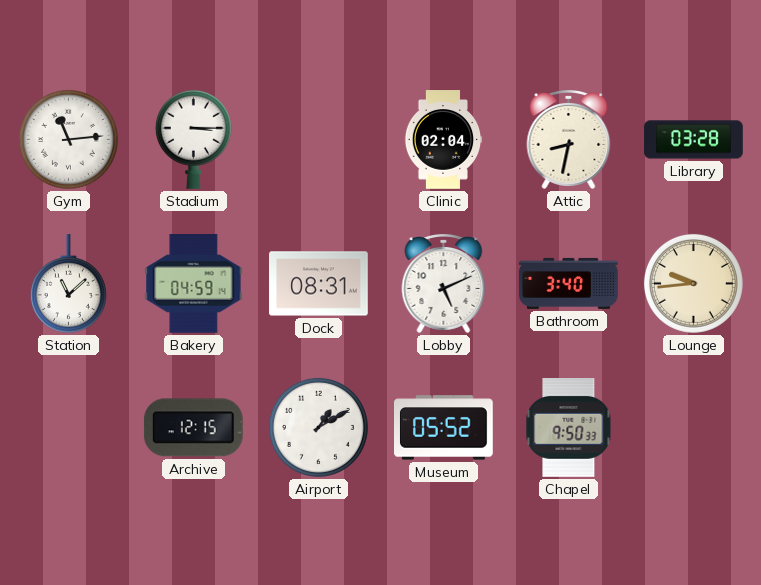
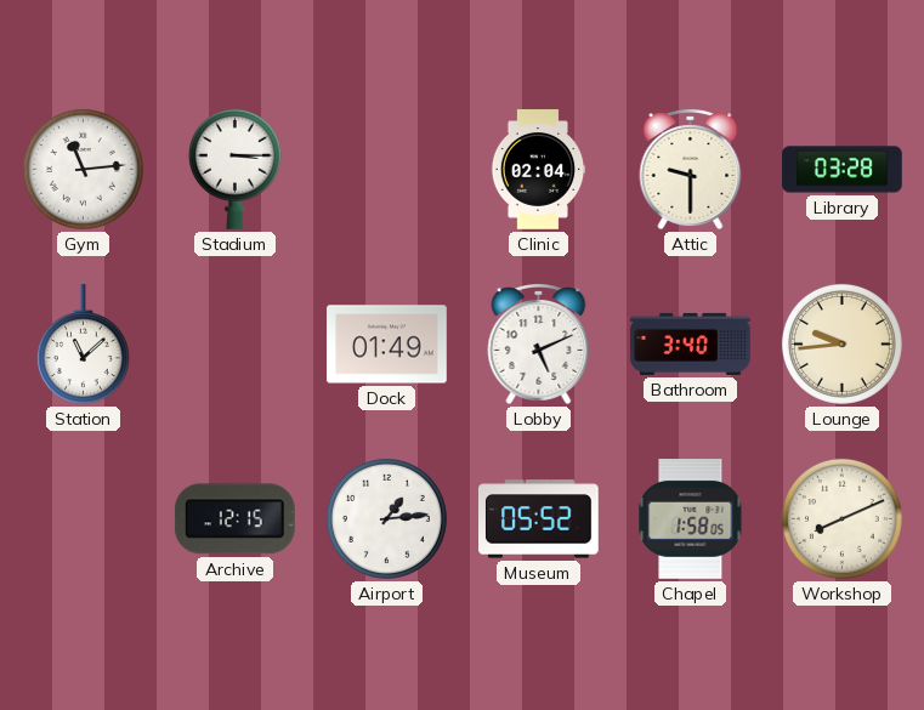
Attic: 8:32 -> 9:30
Bakery: 04:59 -> none
Dock: 08:31 -> 01:49
Airport: 1:10 -> 1:14
Chapel: 9:50 -> 1:58
Workshop: none -> 8:11
